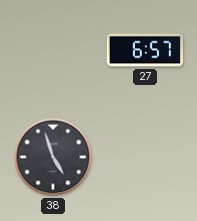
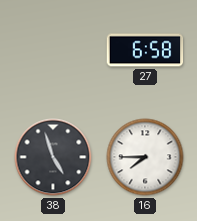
27: 6:57 -> 6:58
16: none -> 7:45
